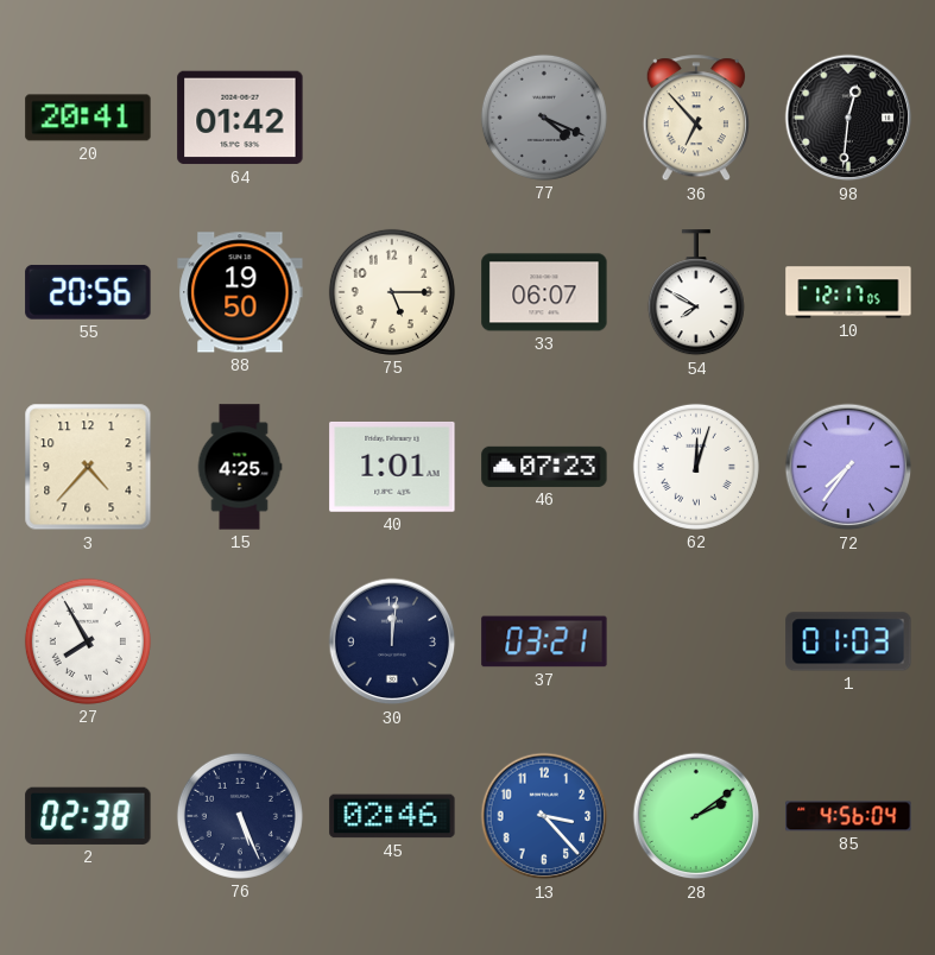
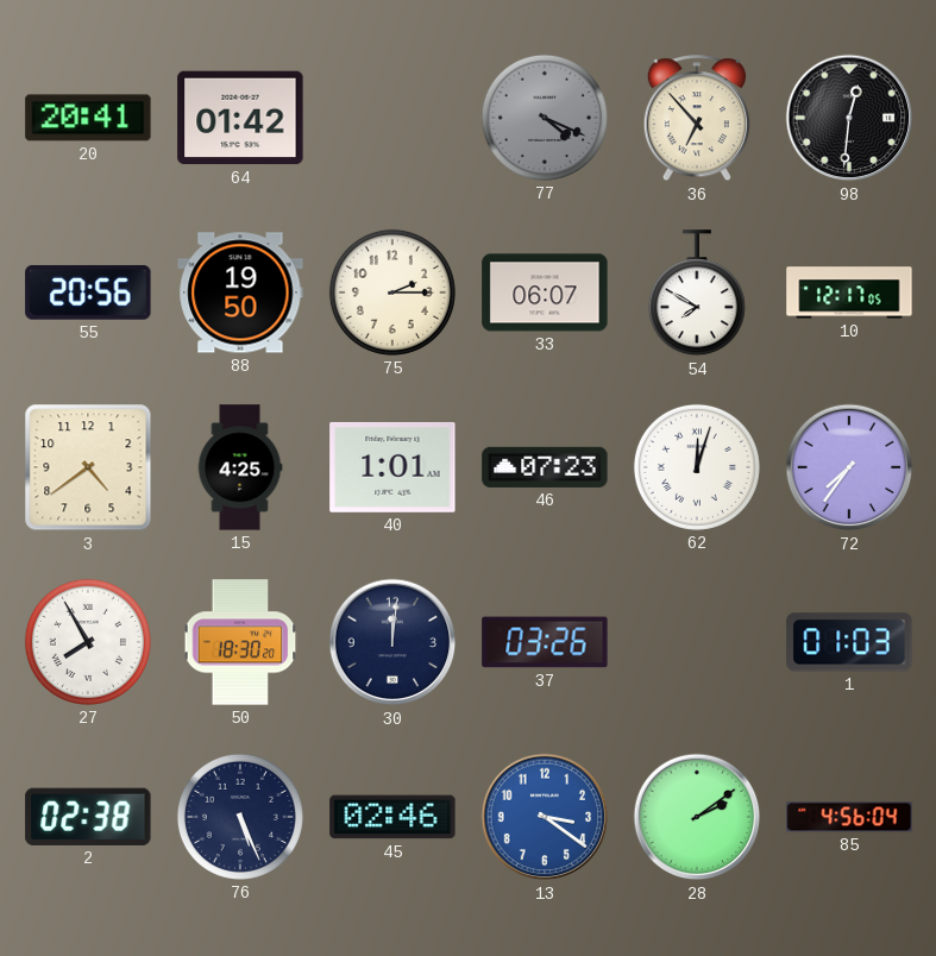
75: 5:15 -> 2:15
3: 4:37 -> 4:39
50: none -> 18:30
37: 03:21 -> 03:26
13: 3:23 -> 3:21
